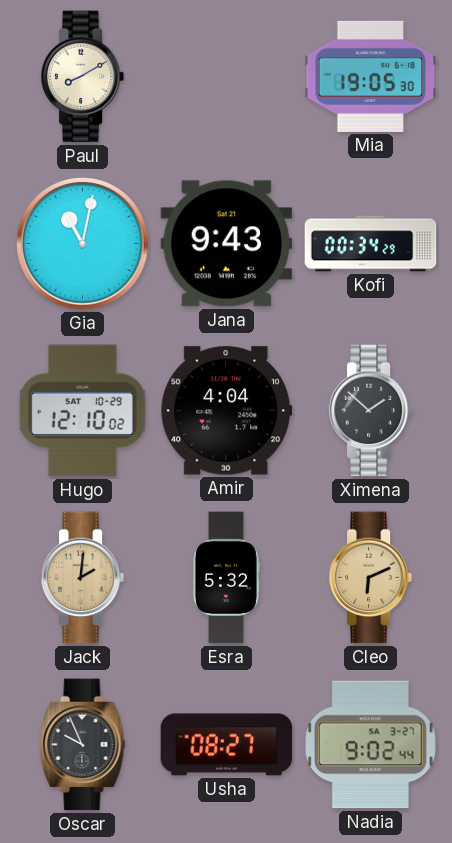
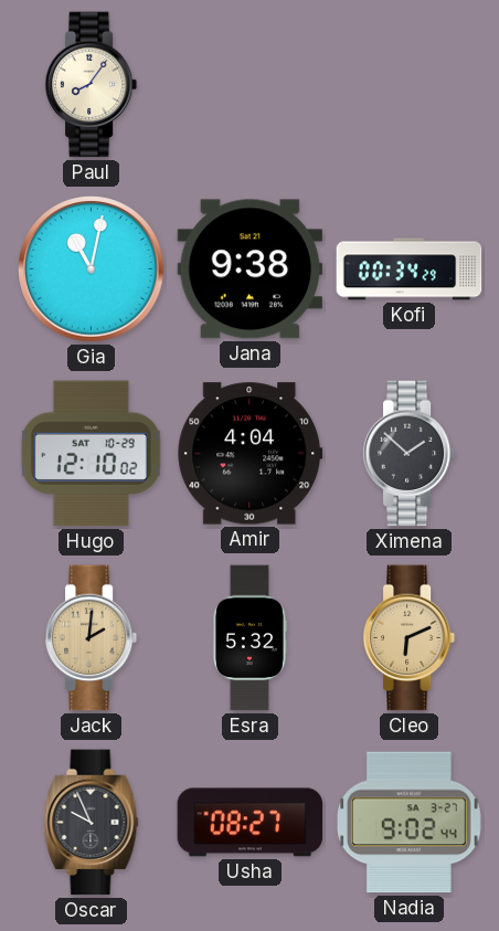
Paul: 8:10 -> 8:06
Mia: 19:05 -> none
Jana: 9:43 -> 9:38
